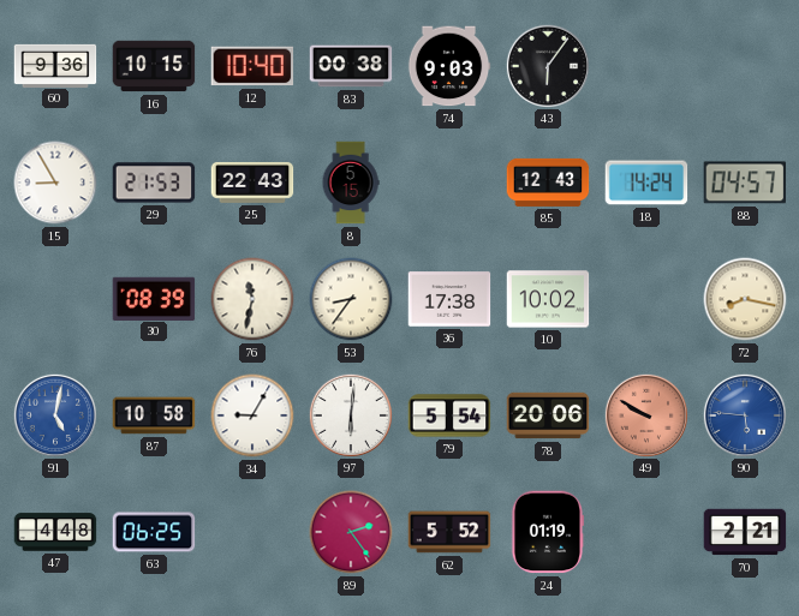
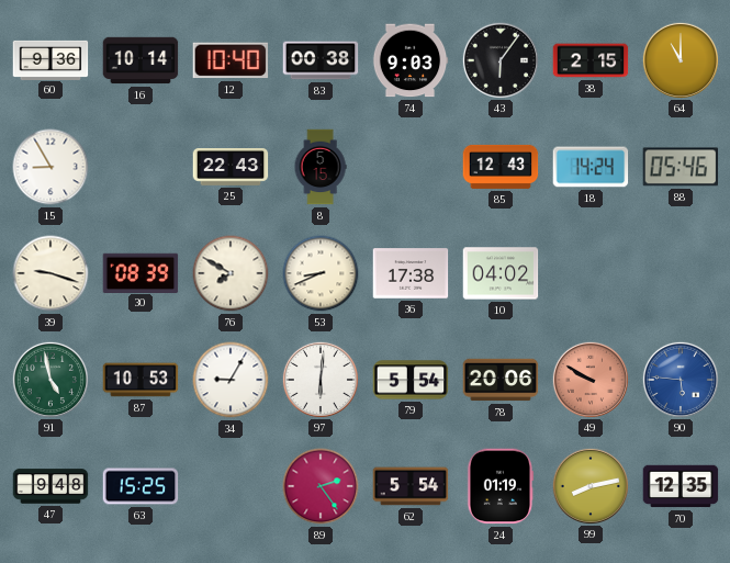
16: 10:15 -> 10:14
38: none -> 2:15
64: none -> 11:00
29: 21:53 -> none
88: 04:57 -> 05:46
39: none -> 9:18
76: 11:32 -> 7:50
53: 8:36 -> 8:41
10: 10:02 -> 04:02
72: 8:17 -> none
91: 5:02 -> 4:58
91 dial: blue -> green
87: 10:58 -> 10:53
47: 4:48 -> 9:48
63: 06:25 -> 15:25
62: 5:52 -> 5:54
99: none -> 8:13
70: 2:21 -> 12:35
